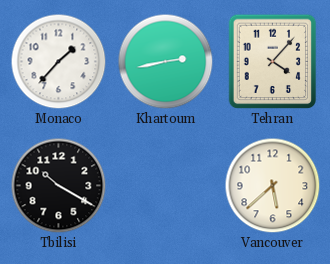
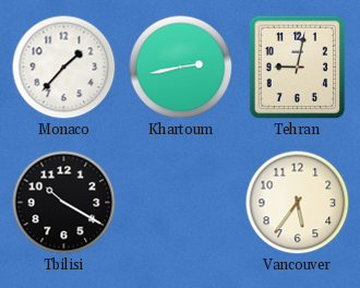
Tehran: 4:07 -> 9:02
Vancouver: 5:38 -> 5:36
